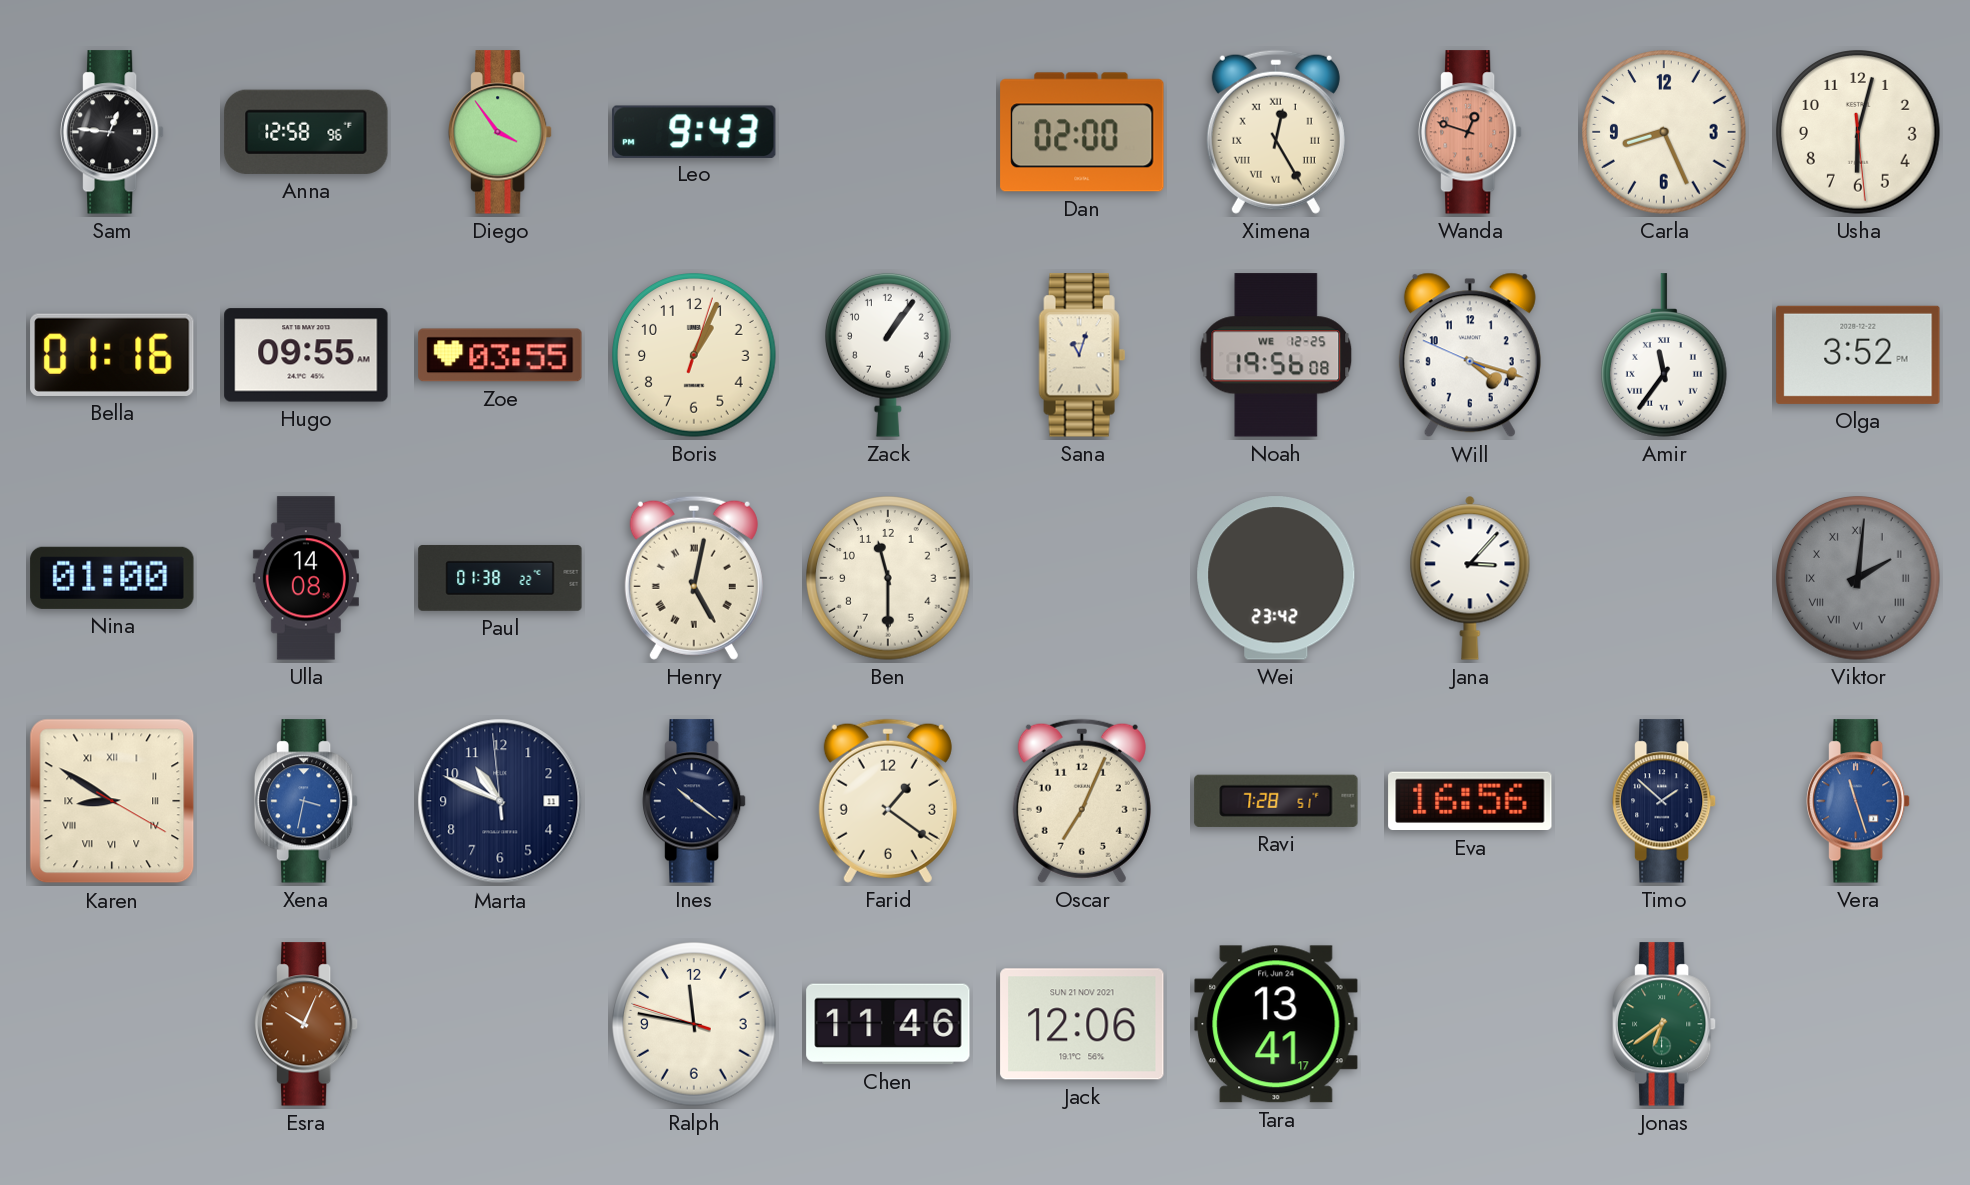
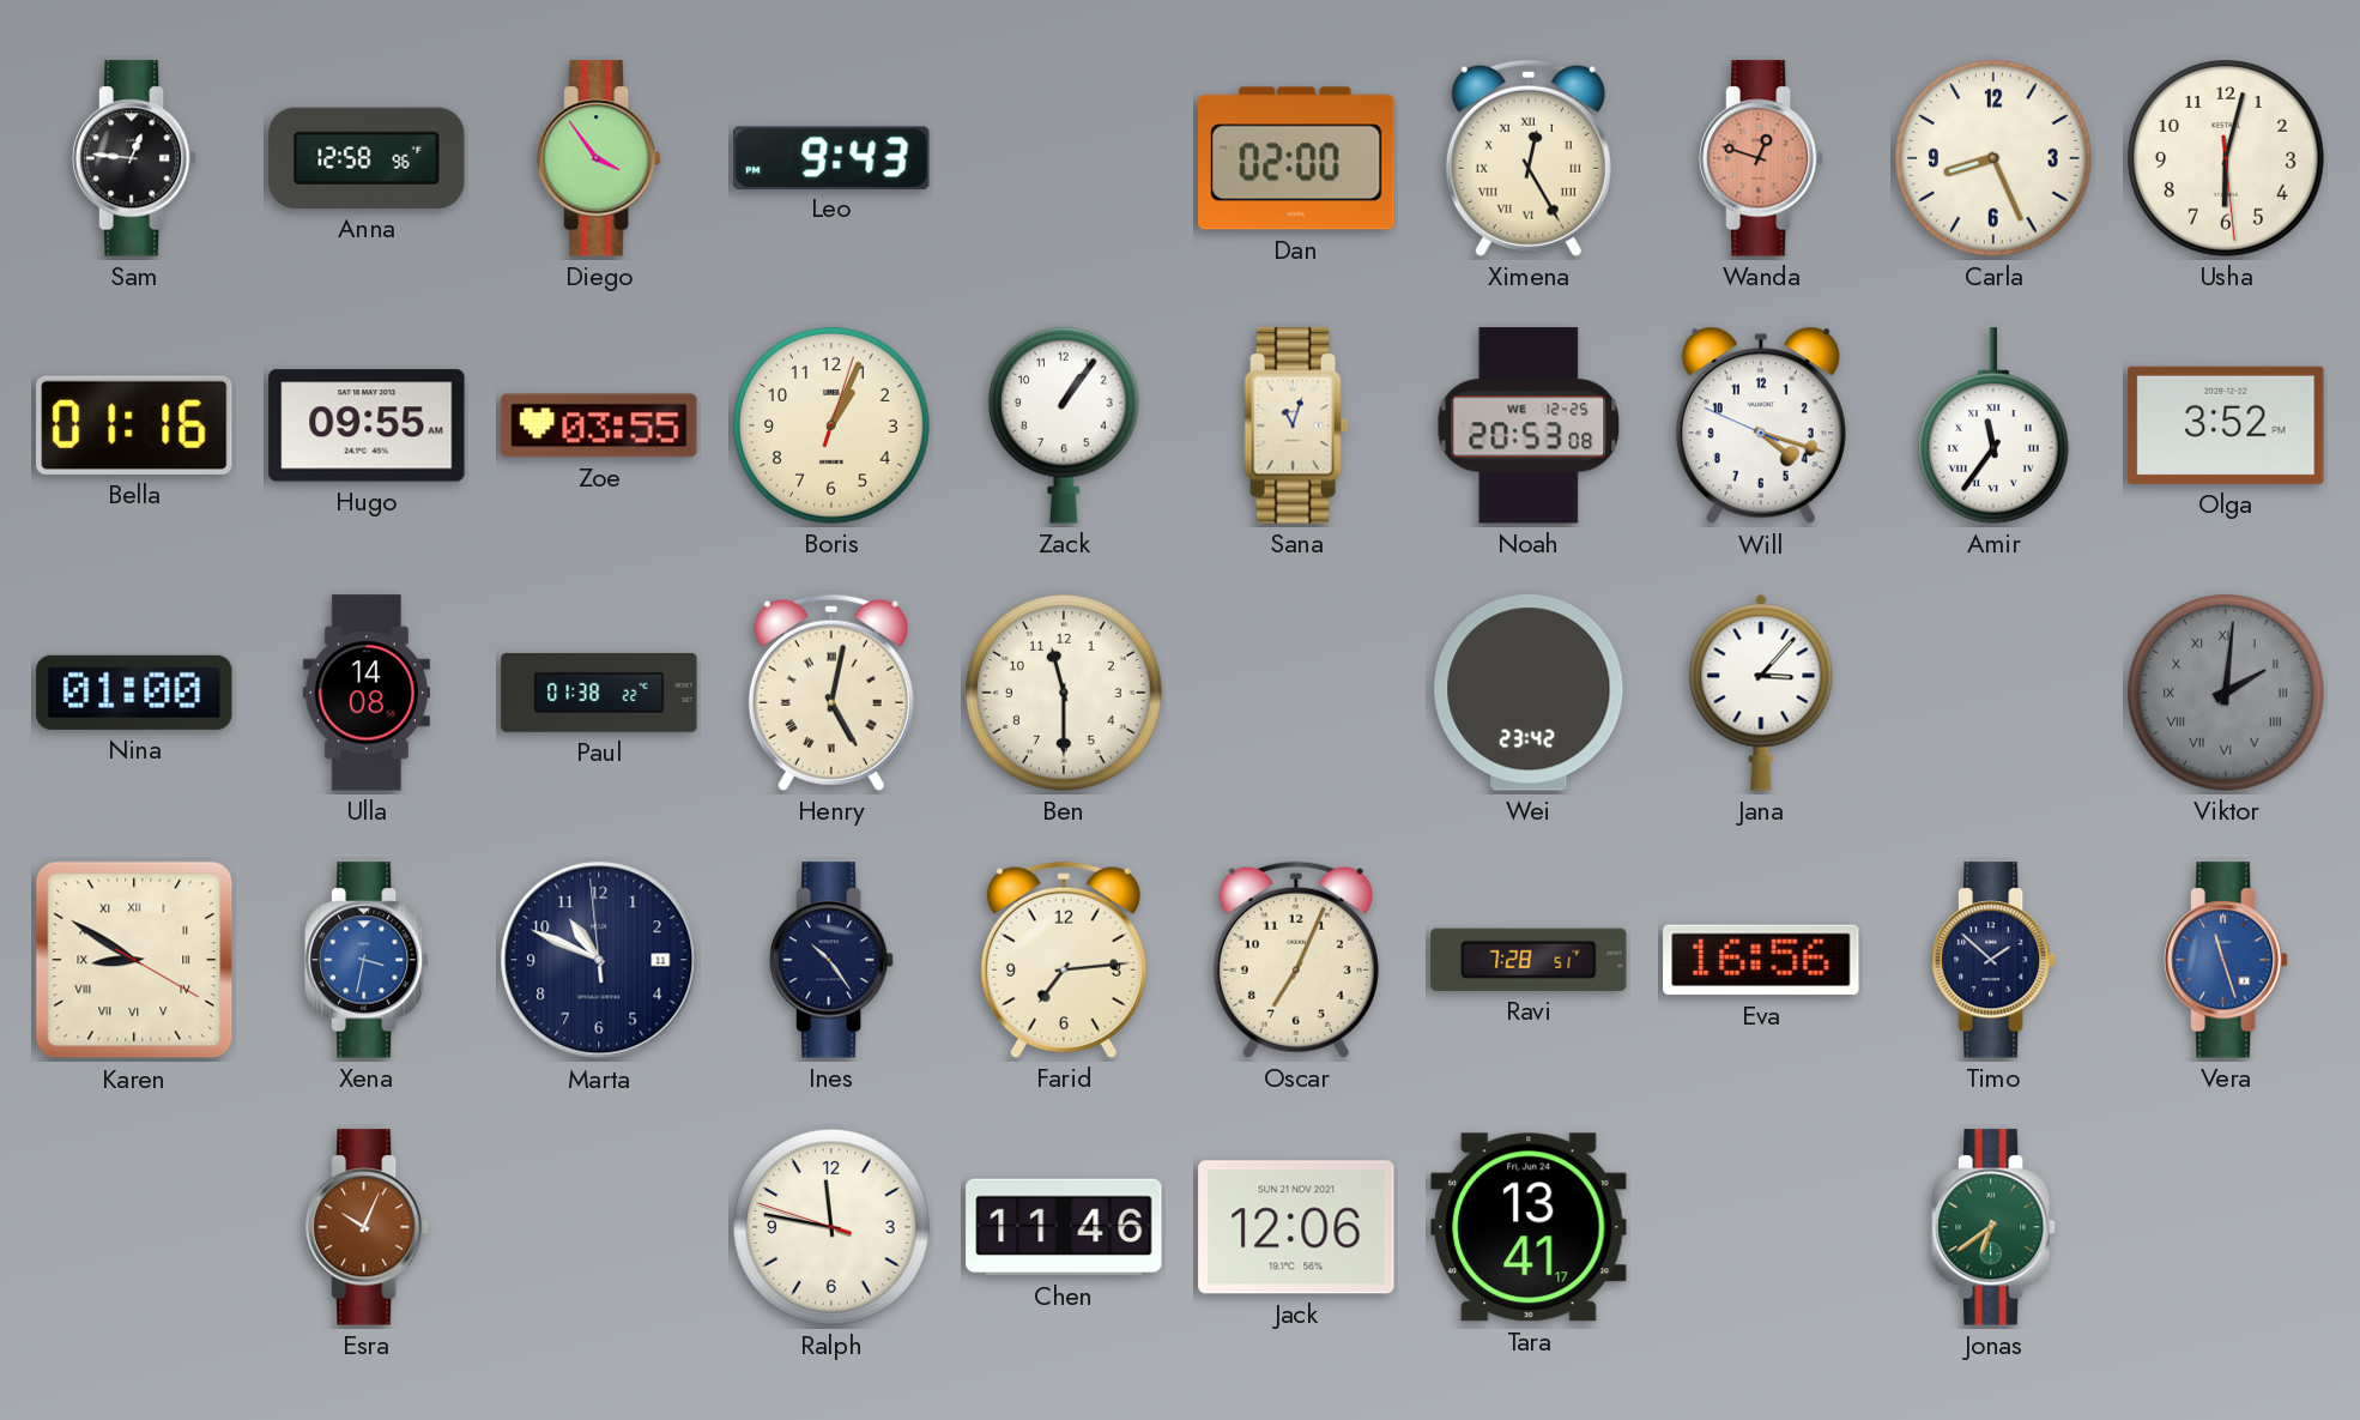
Noah: 19:56 -> 20:53
Ines: 10:21 -> 10:24
Farid: 1:21 -> 7:14
